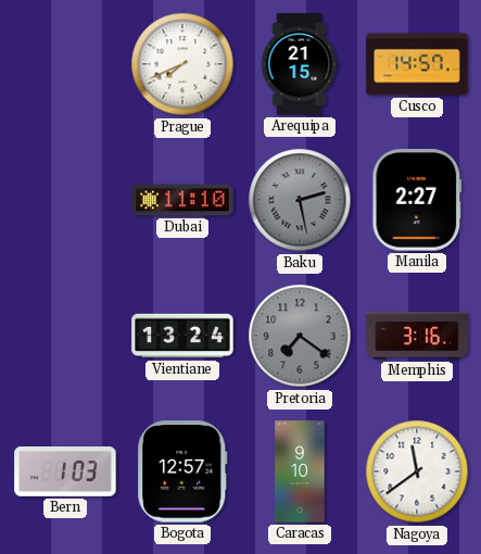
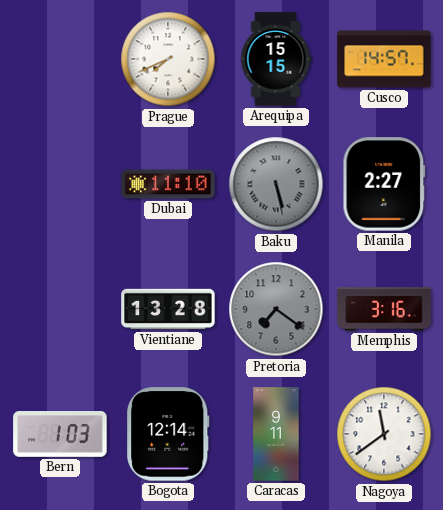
Arequipa: 21:15 -> 15:15
Baku: 2:28 -> 5:28
Vientiane: 13:24 -> 13:28
Bogota: 12:57 -> 12:14
Caracas: 9:10 -> 9:11
